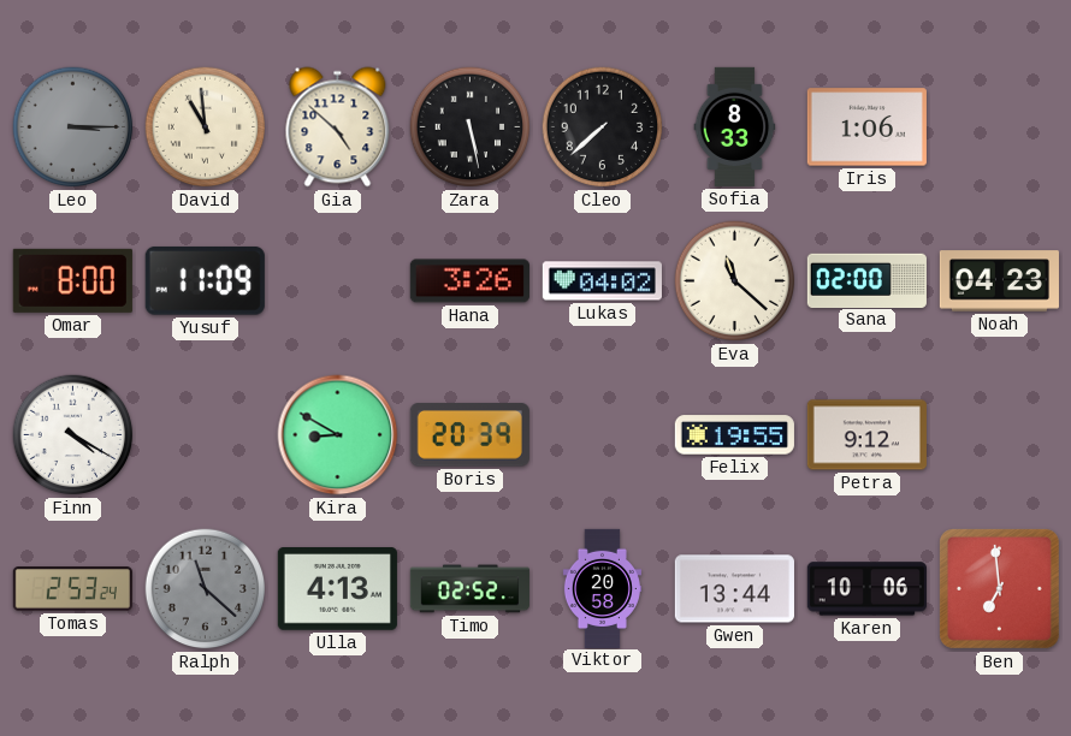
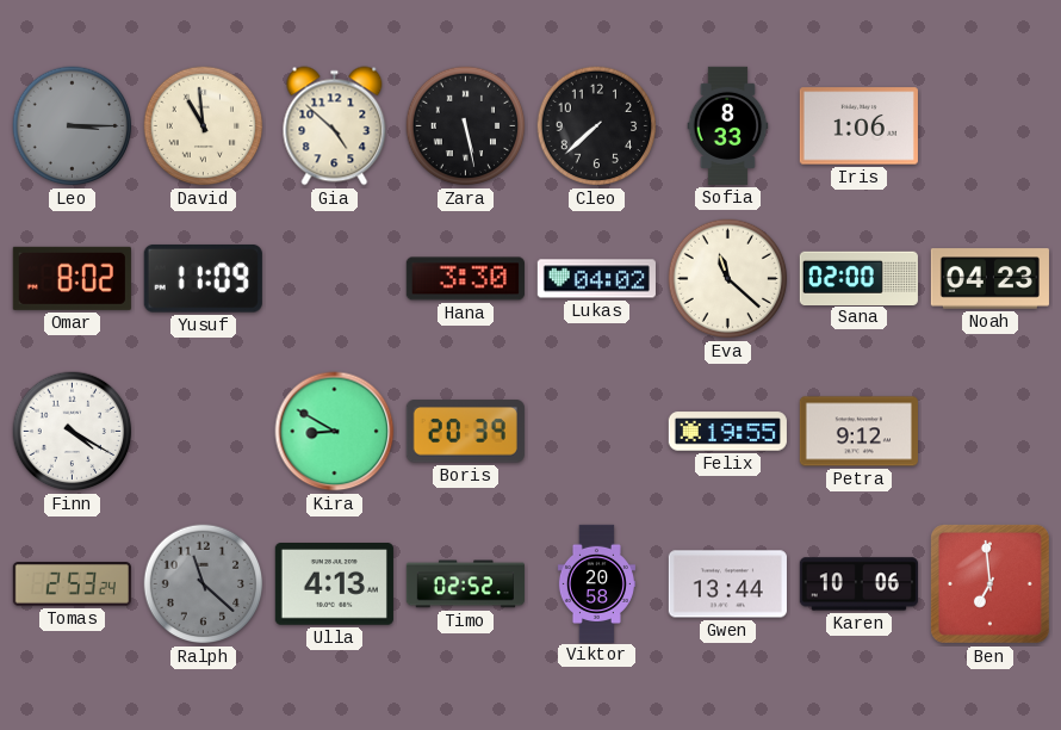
Omar: 8:00 -> 8:02
Hana: 3:26 -> 3:30
